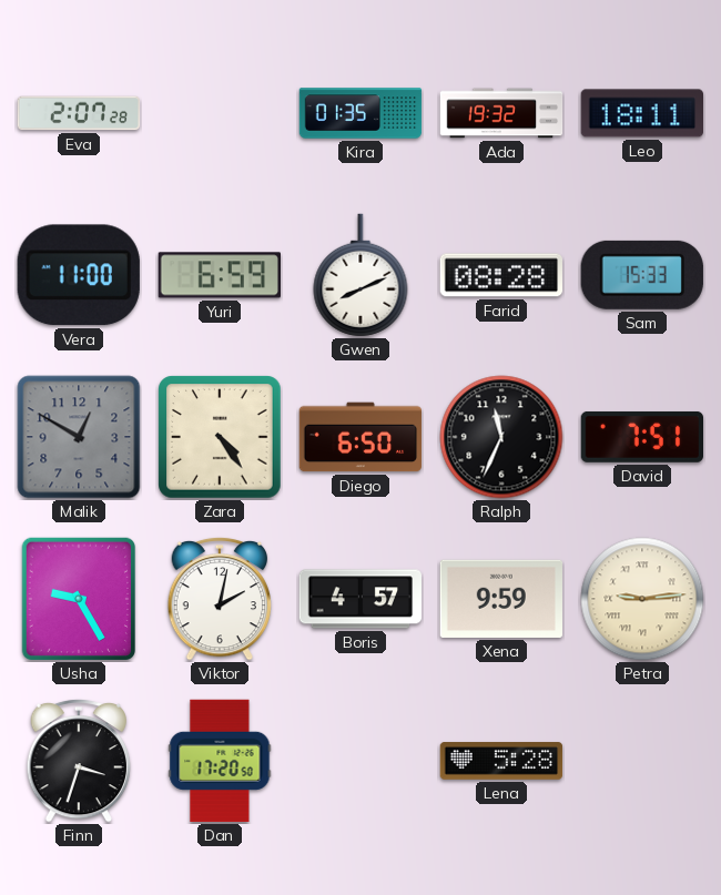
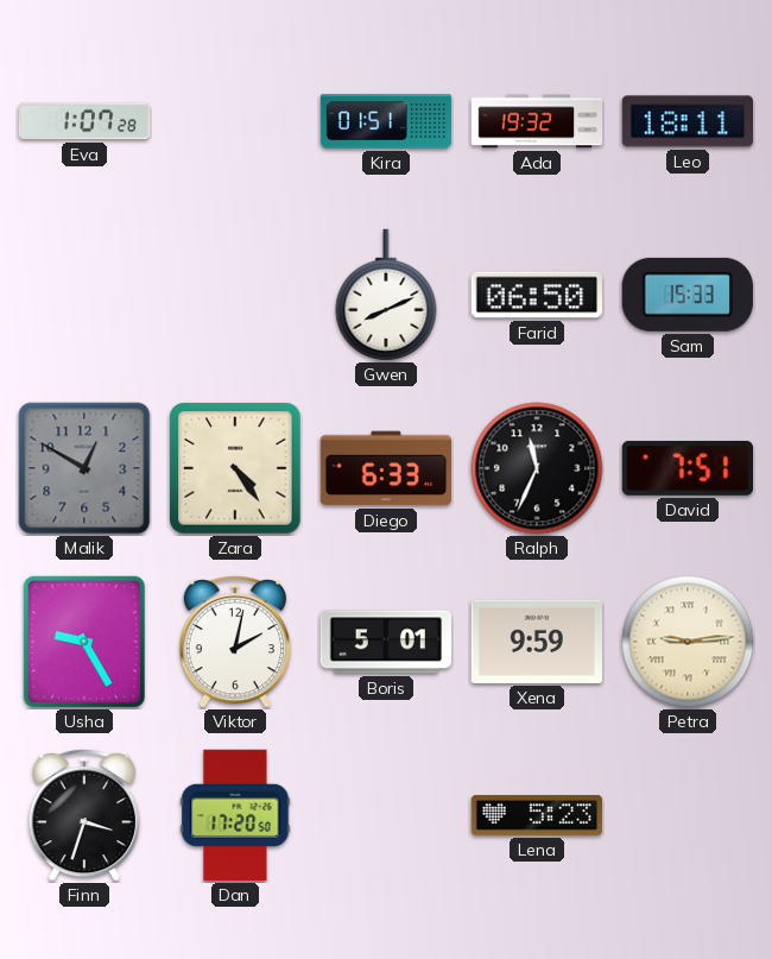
Eva: 2:07 -> 1:07
Kira: 01:35 -> 01:51
Vera: 11:00 -> none
Yuri: 6:59 -> none
Farid: 08:28 -> 06:50
Diego: 6:50 -> 6:33
Boris: 4:57 -> 5:01
Lena: 5:28 -> 5:23
